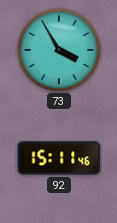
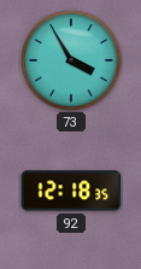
92: 15:11 -> 12:18
